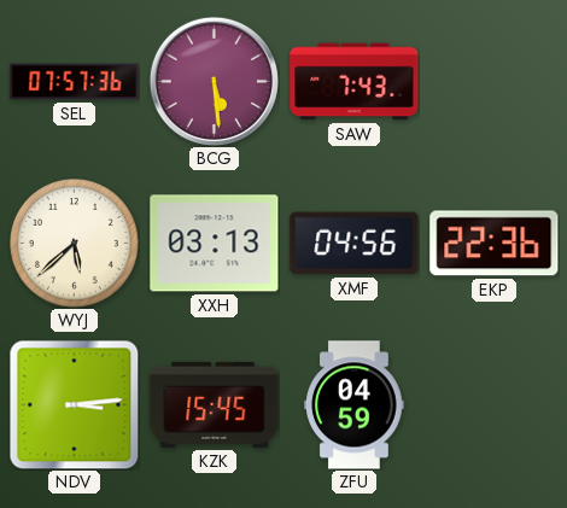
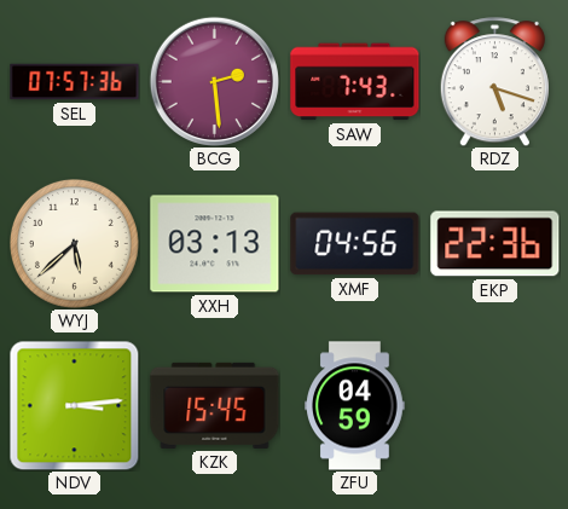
BCG: 5:29 -> 2:29
RDZ: none -> 5:18
